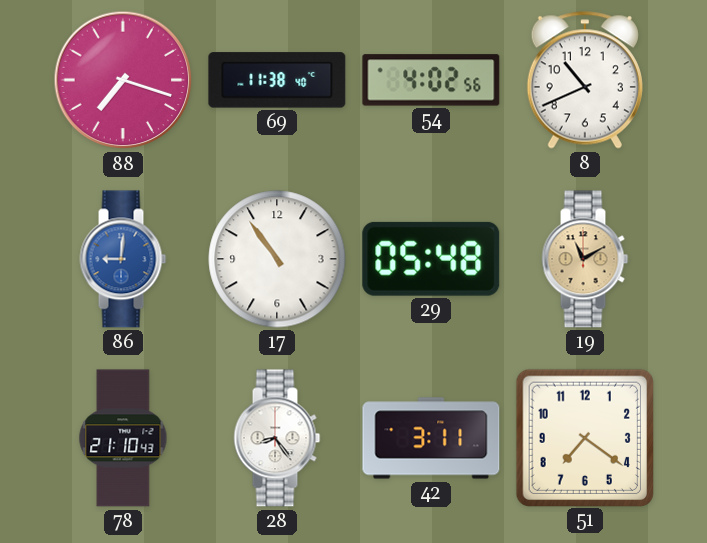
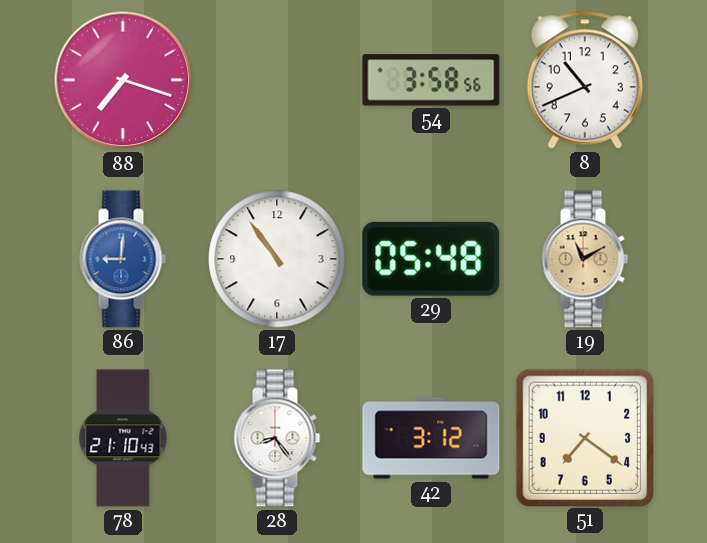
69: 11:38 -> none
54: 4:02 -> 3:58
42: 3:11 -> 3:12
